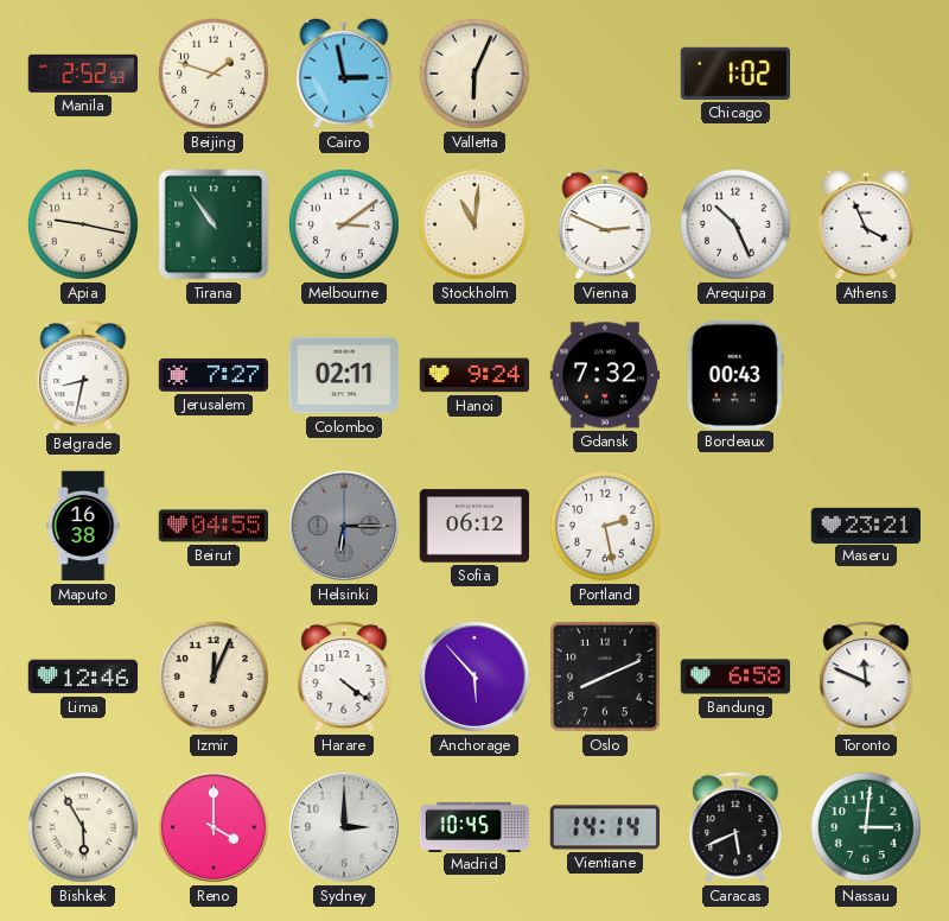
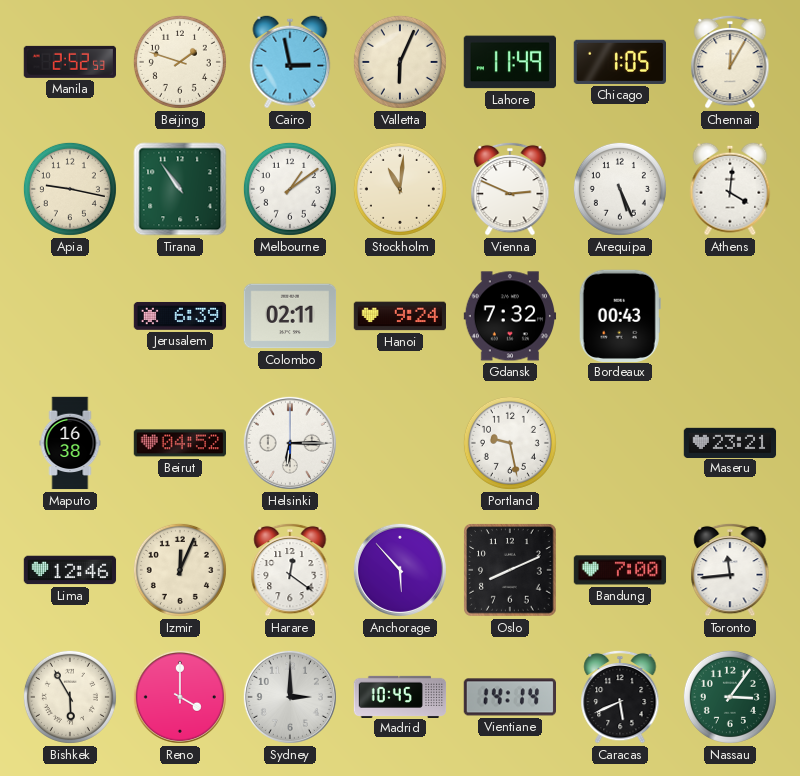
Lahore: none -> 11:49
Chicago: 1:02 -> 1:05
Chennai: none -> 12:05
Melbourne: 3:09 -> 1:09
Arequipa: 10:26 -> 5:26
Athens: 3:56 -> 4:01
Belgrade: 8:32 -> none
Jerusalem: 7:27 -> 6:39
Beirut: 04:55 -> 04:52
Helsinki dial: grey -> white
Sofia: 06:12 -> none
Portland: 2:28 -> 9:28
Harare: 4:21 -> 12:21
Bandung: 6:58 -> 7:00
Toronto: 11:49 -> 11:44
Nassau: 3:01 -> 3:06
